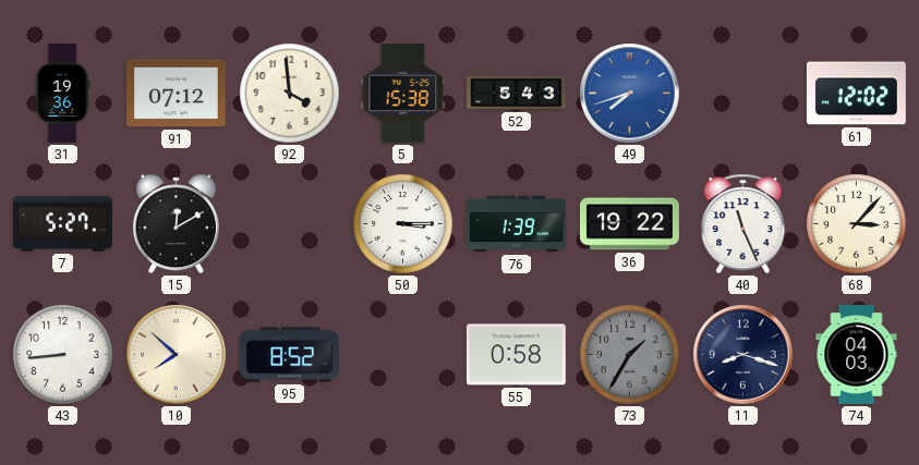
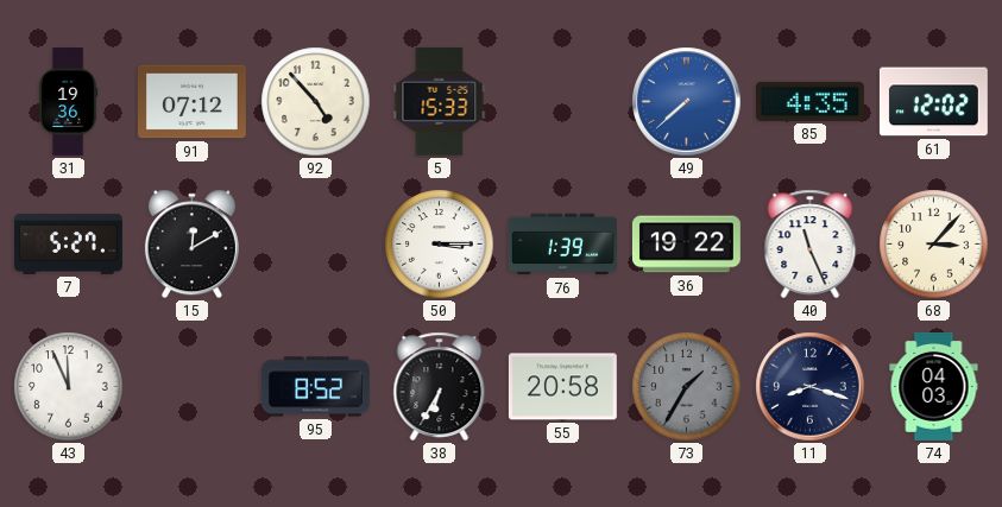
92: 3:59 -> 4:53
5: 15:38 -> 15:33
52: 5:43 -> none
49: 7:42 -> 7:38
85: none -> 4:35
43: 8:44 -> 11:56
10: 7:52 -> none
38: none -> 6:35
55: 0:58 -> 20:58
